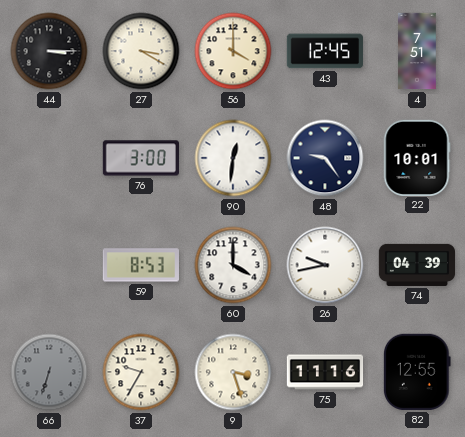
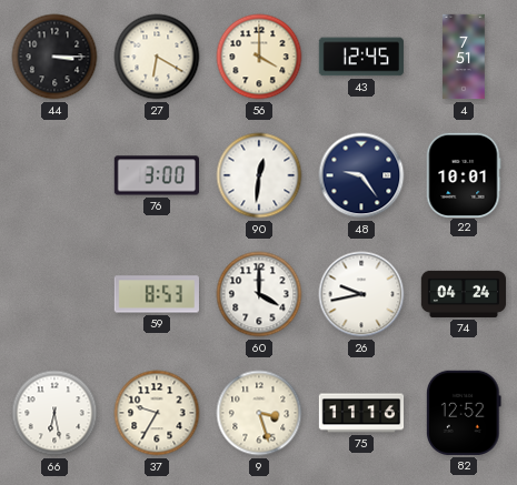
27: 3:20 -> 6:20
74: 04:39 -> 04:24
66: 6:33 -> 6:28
66 dial: grey -> white
82: 12:55 -> 12:52
